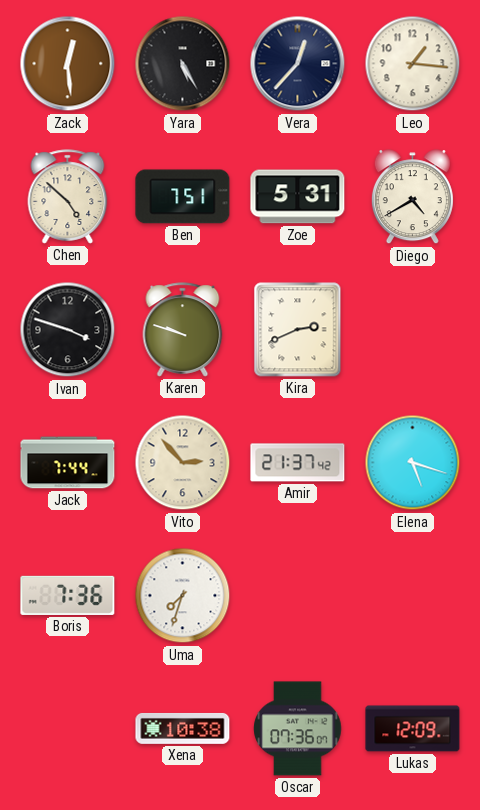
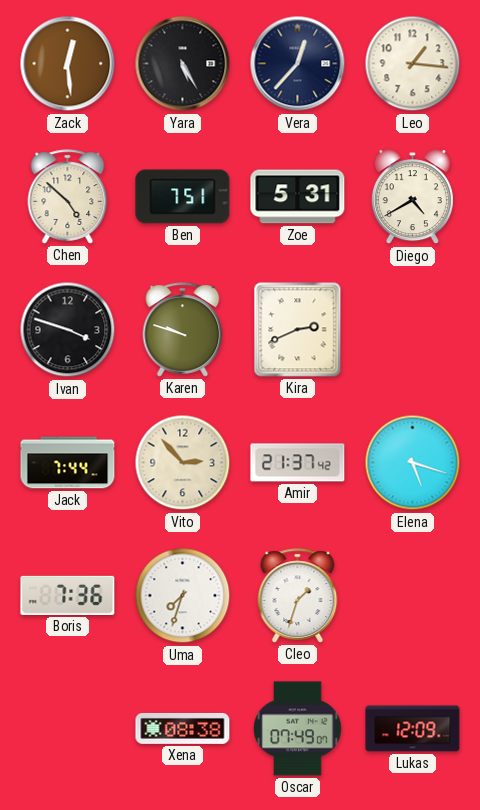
Cleo: none -> 1:33
Xena: 10:38 -> 08:38
Oscar: 07:36 -> 07:49
